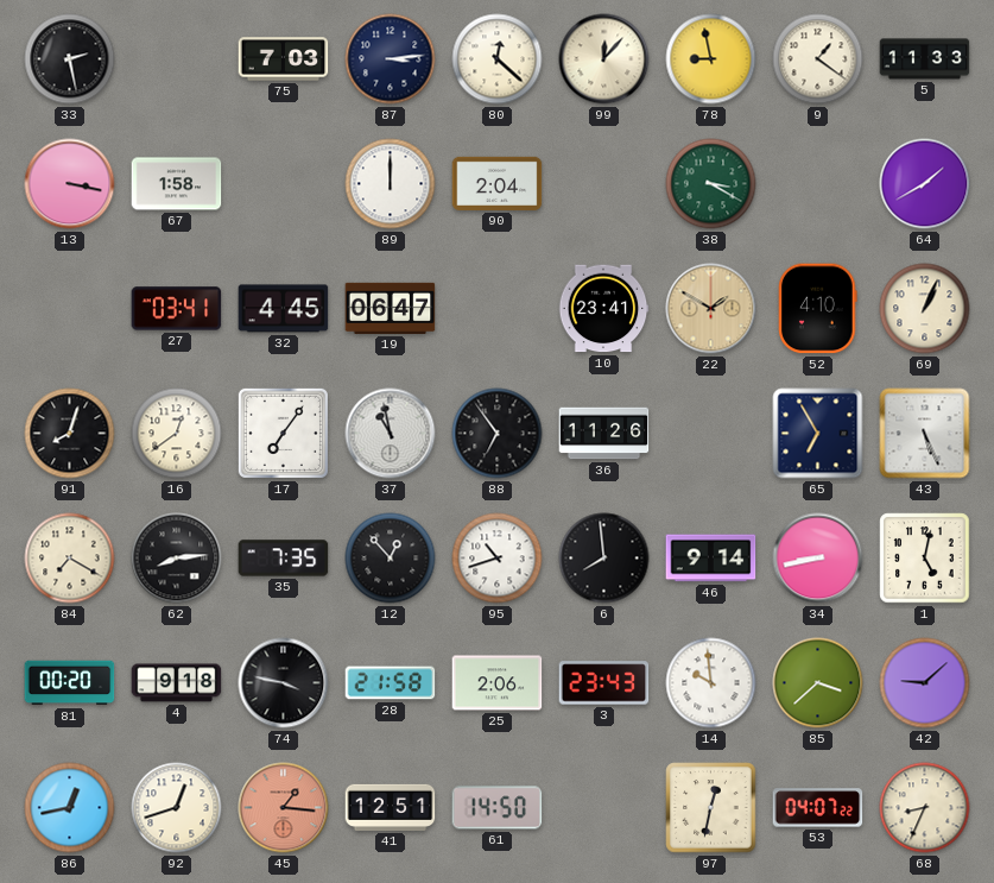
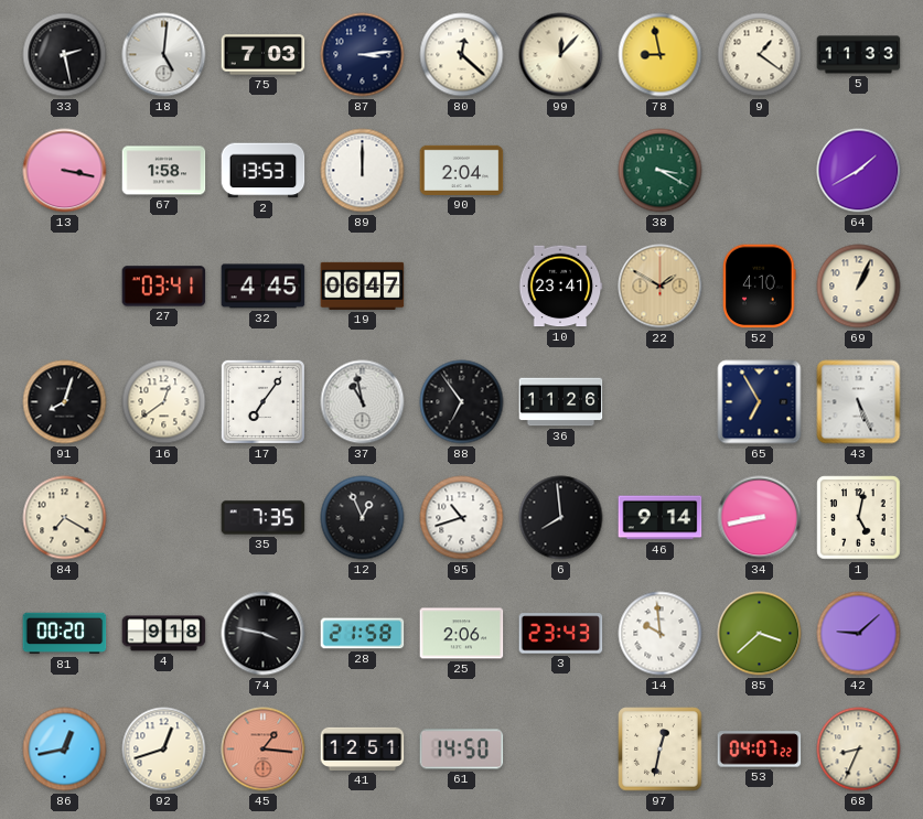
18: none -> 5:01
2: none -> 13:53
62: 8:14 -> none
12: 12:53 -> 12:56
